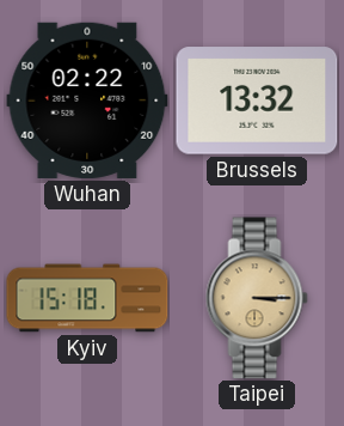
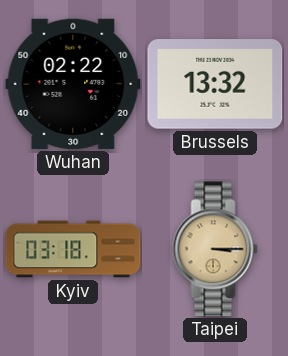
Kyiv: 15:18 -> 03:18
